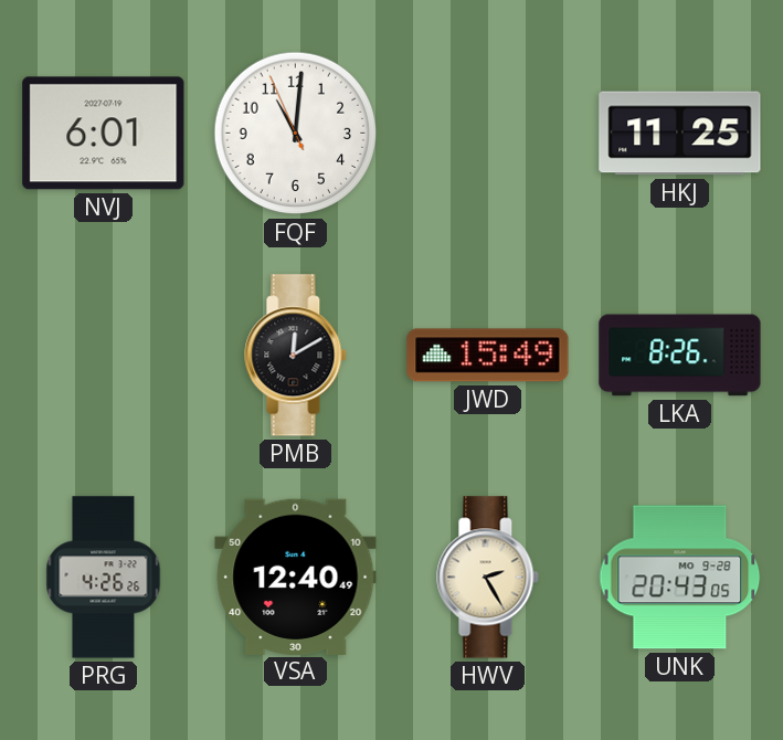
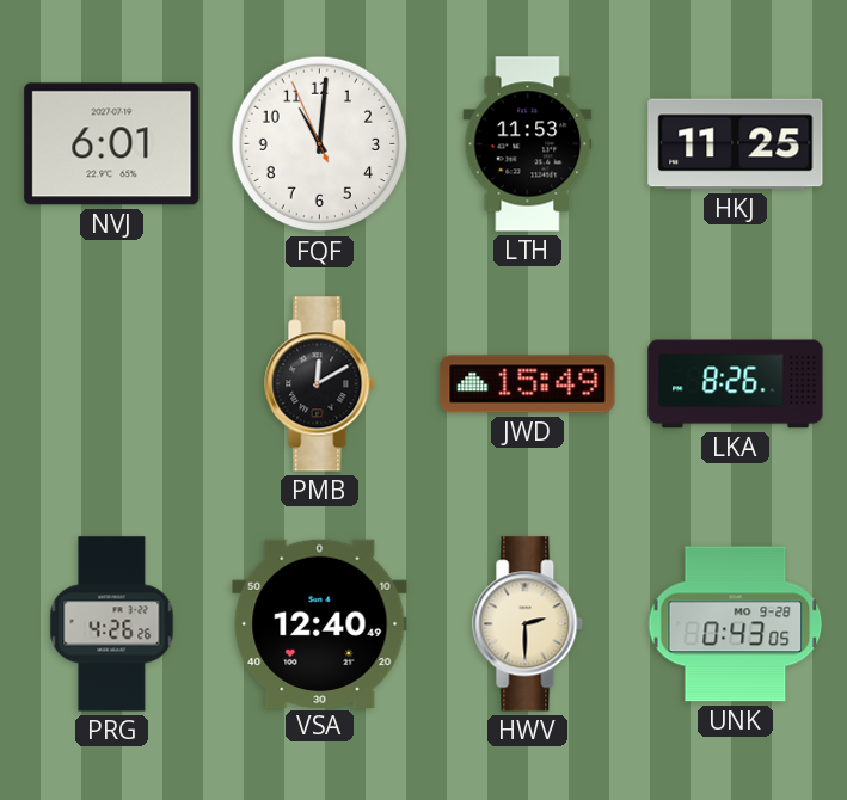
LTH: none -> 11:53
HWV: 2:25 -> 2:30
UNK: 20:43 -> 0:43
